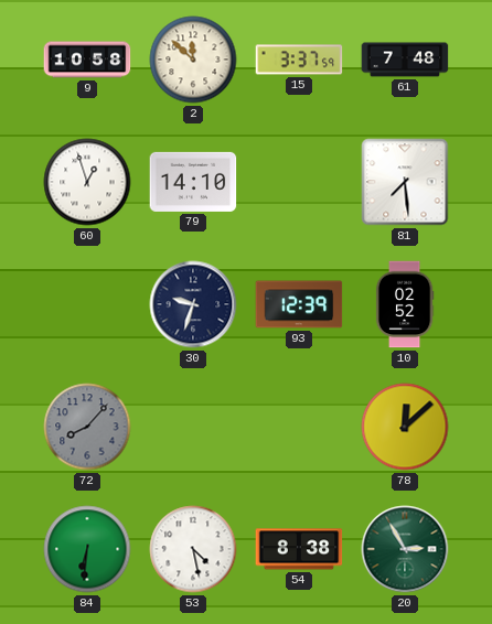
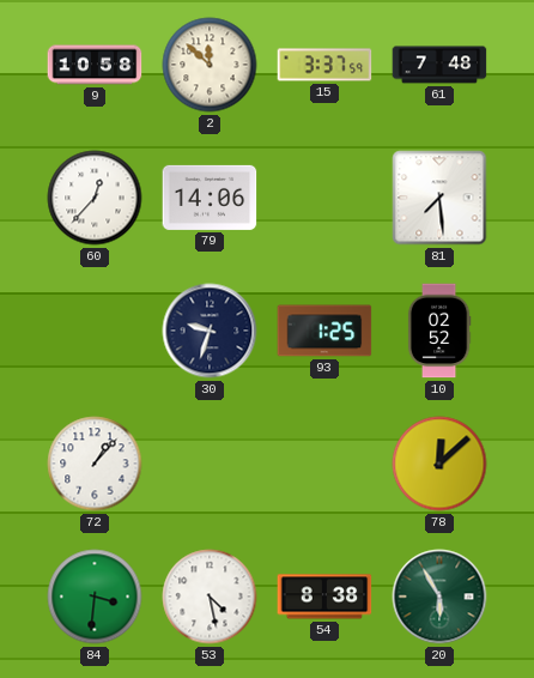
60: 12:57 -> 12:37
79: 14:10 -> 14:06
93: 12:39 -> 1:25
72: 8:07 -> 1:07
72 dial: grey -> white
84: 6:31 -> 3:31
20: 2:55 -> 5:55
